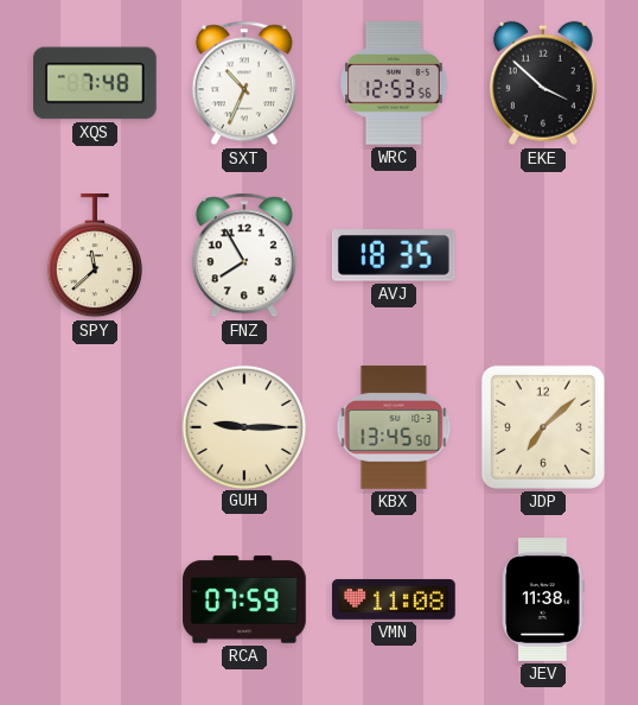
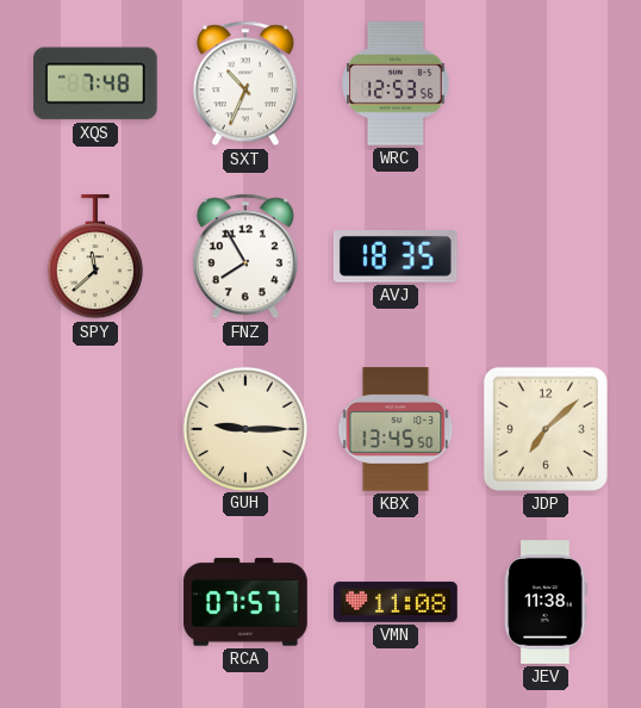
EKE: 3:52 -> none
RCA: 07:59 -> 07:57
